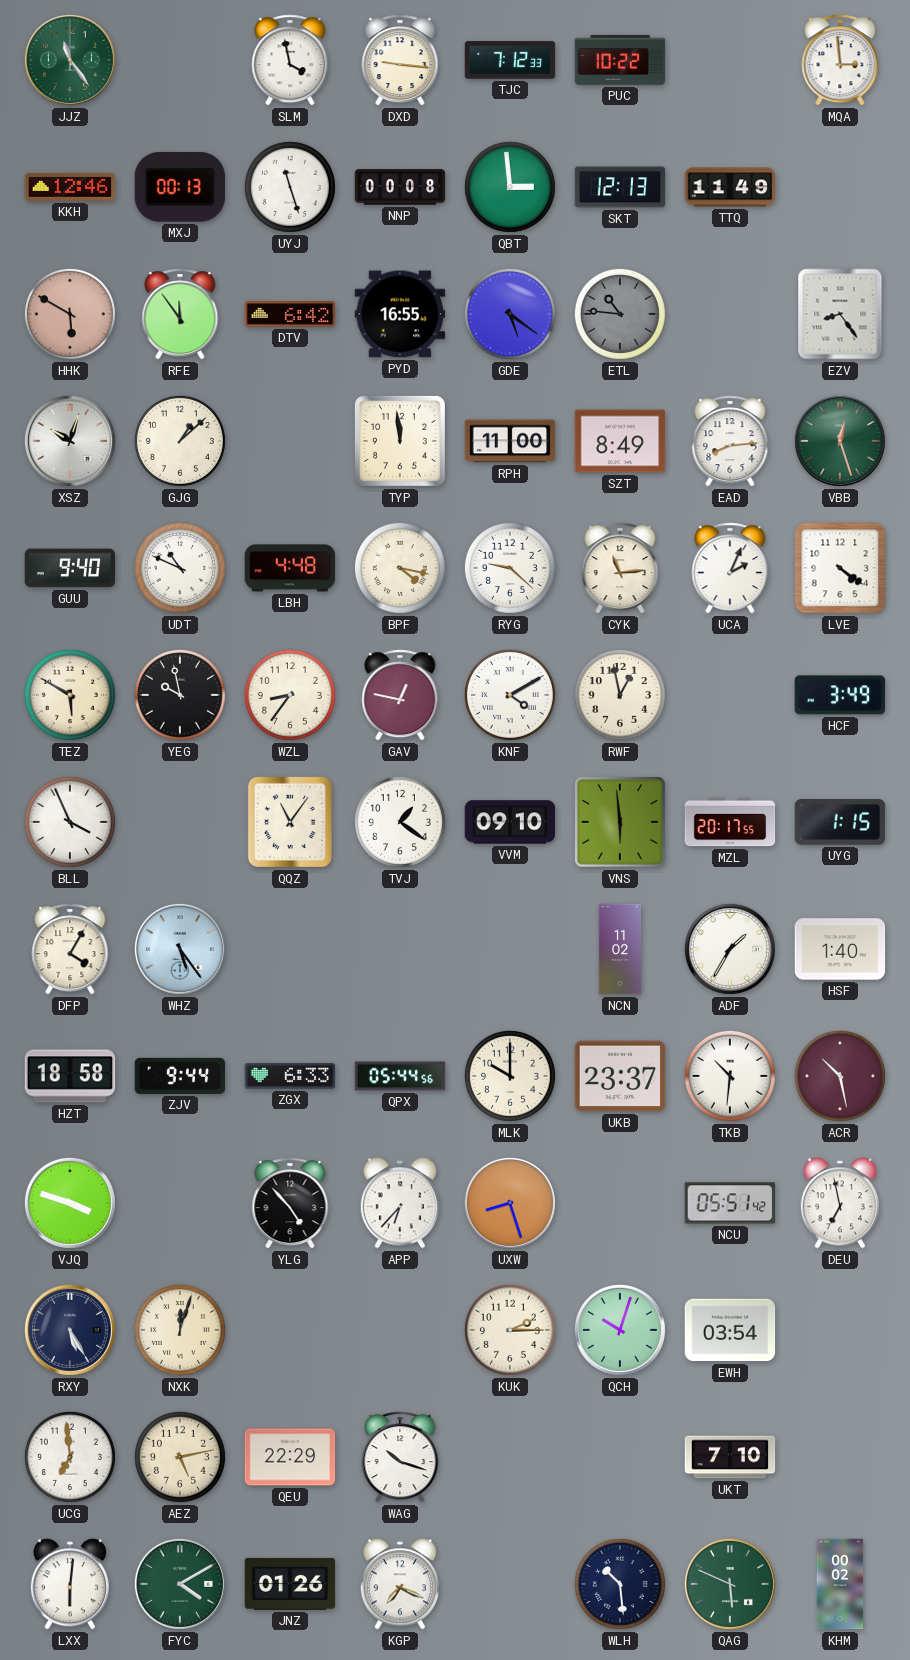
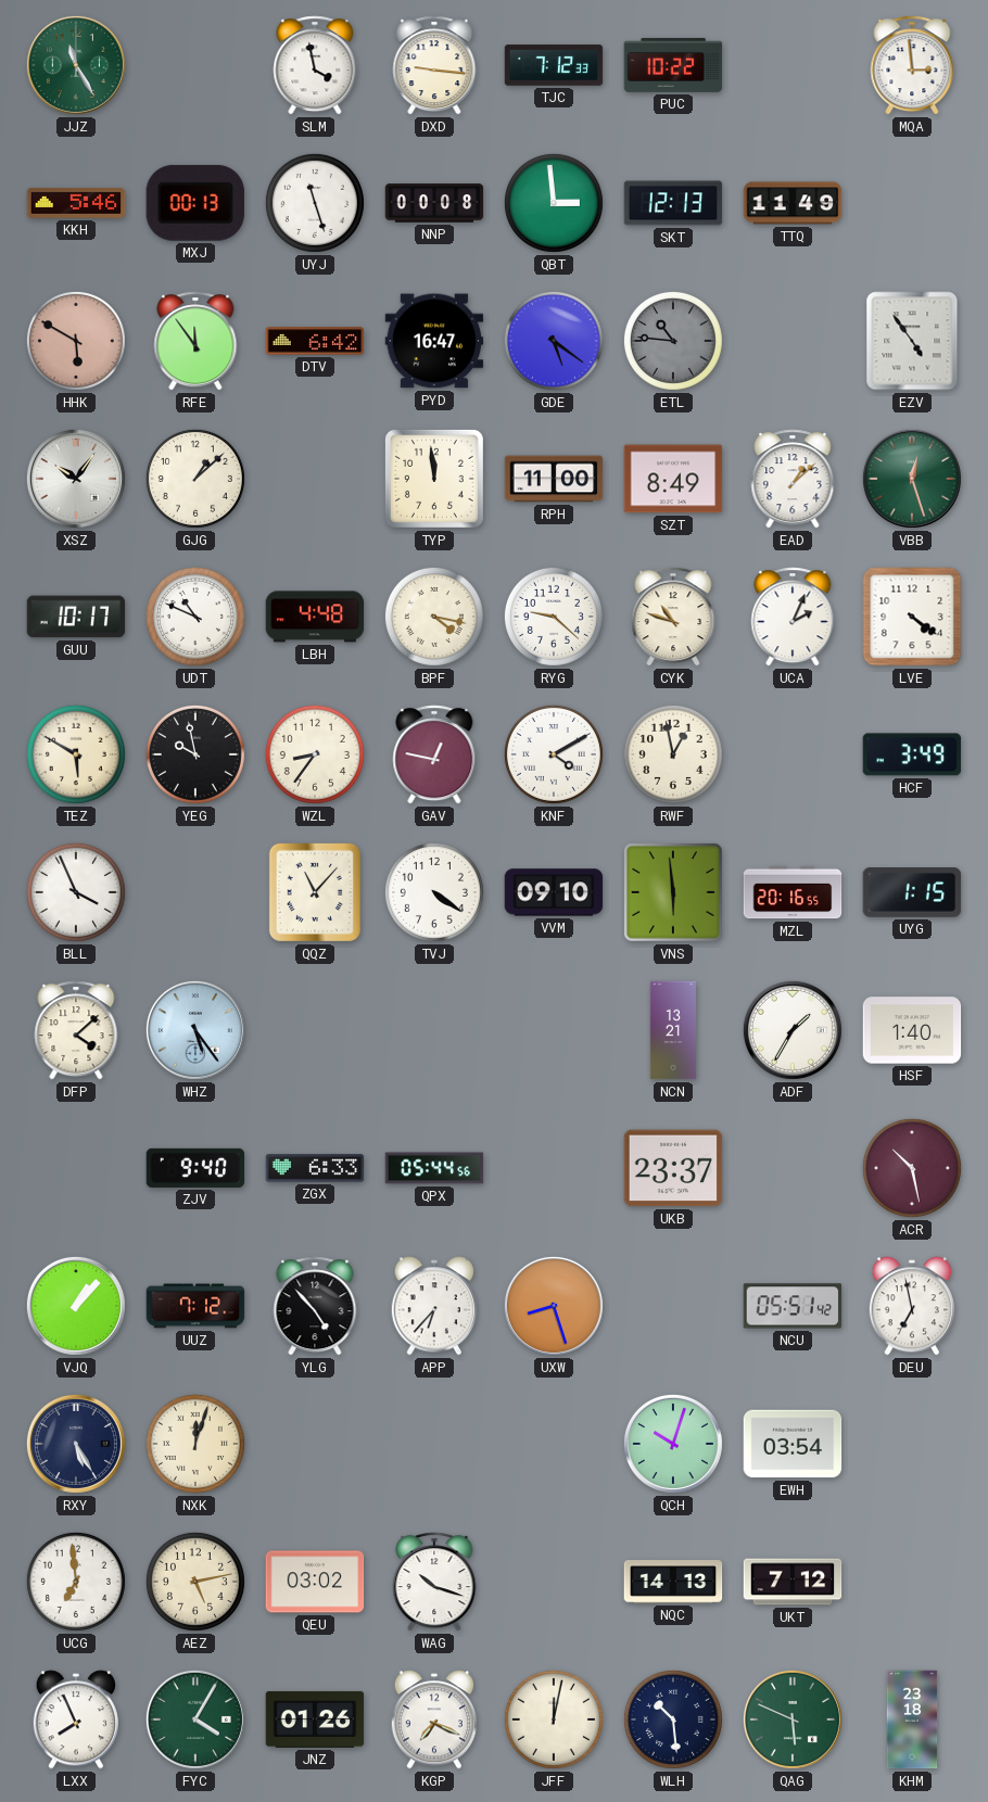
JJZ: 11:24 -> 11:25
KKH: 12:46 -> 5:46
PYD: 16:55 -> 16:47
EZV: 8:24 -> 4:54
XSZ: 10:03 -> 10:06
EAD: 8:14 -> 1:08
GUU: 9:40 -> 10:17
CYK: 11:14 -> 10:48
QQZ: 11:06 -> 11:07
TVJ: 1:21 -> 4:21
MZL: 20:17 -> 20:16
DFP: 4:05 -> 4:08
NCN: 11:02 -> 13:21
HZT: 18:58 -> none
ZJV: 9:44 -> 9:40
MLK: 10:00 -> none
TKB: 10:31 -> none
VJQ: 3:48 -> 1:07
UUZ: none -> 7:12
KUK: 2:15 -> none
QEU: 22:29 -> 03:02
NQC: none -> 14:13
UKT: 7:10 -> 7:12
LXX: 6:01 -> 7:56
FYC: 4:10 -> 4:05
JFF: none -> 12:02
KHM: 00:02 -> 23:18
